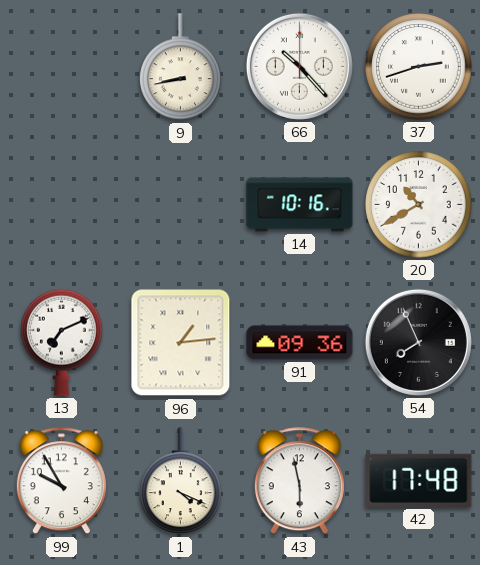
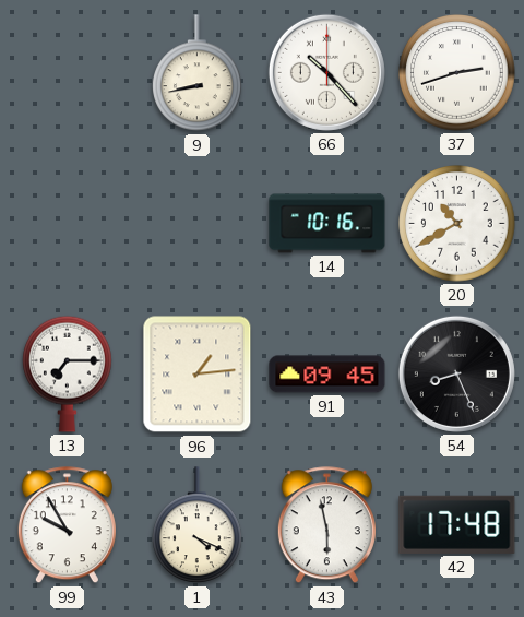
13: 7:11 -> 7:15
91: 09:36 -> 09:45
54: 7:56 -> 8:26
